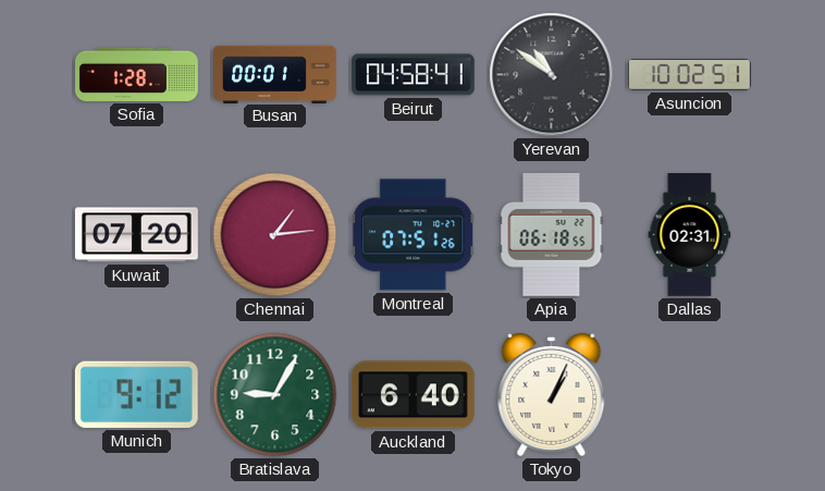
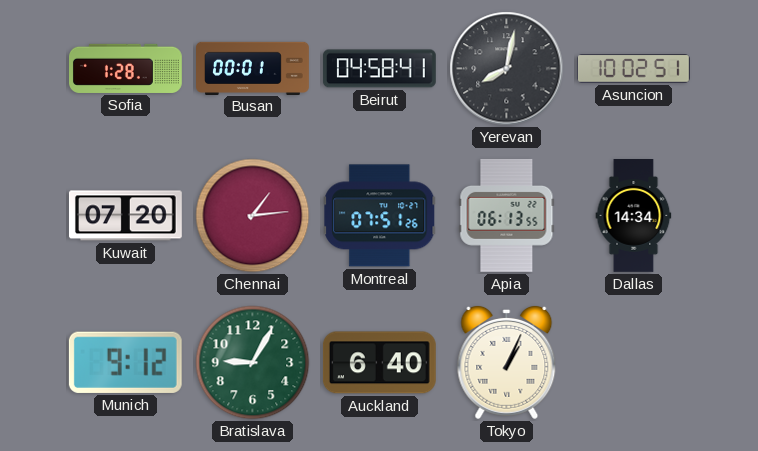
Yerevan: 10:51 -> 8:02
Apia: 06:18 -> 06:13
Dallas: 02:31 -> 14:34
